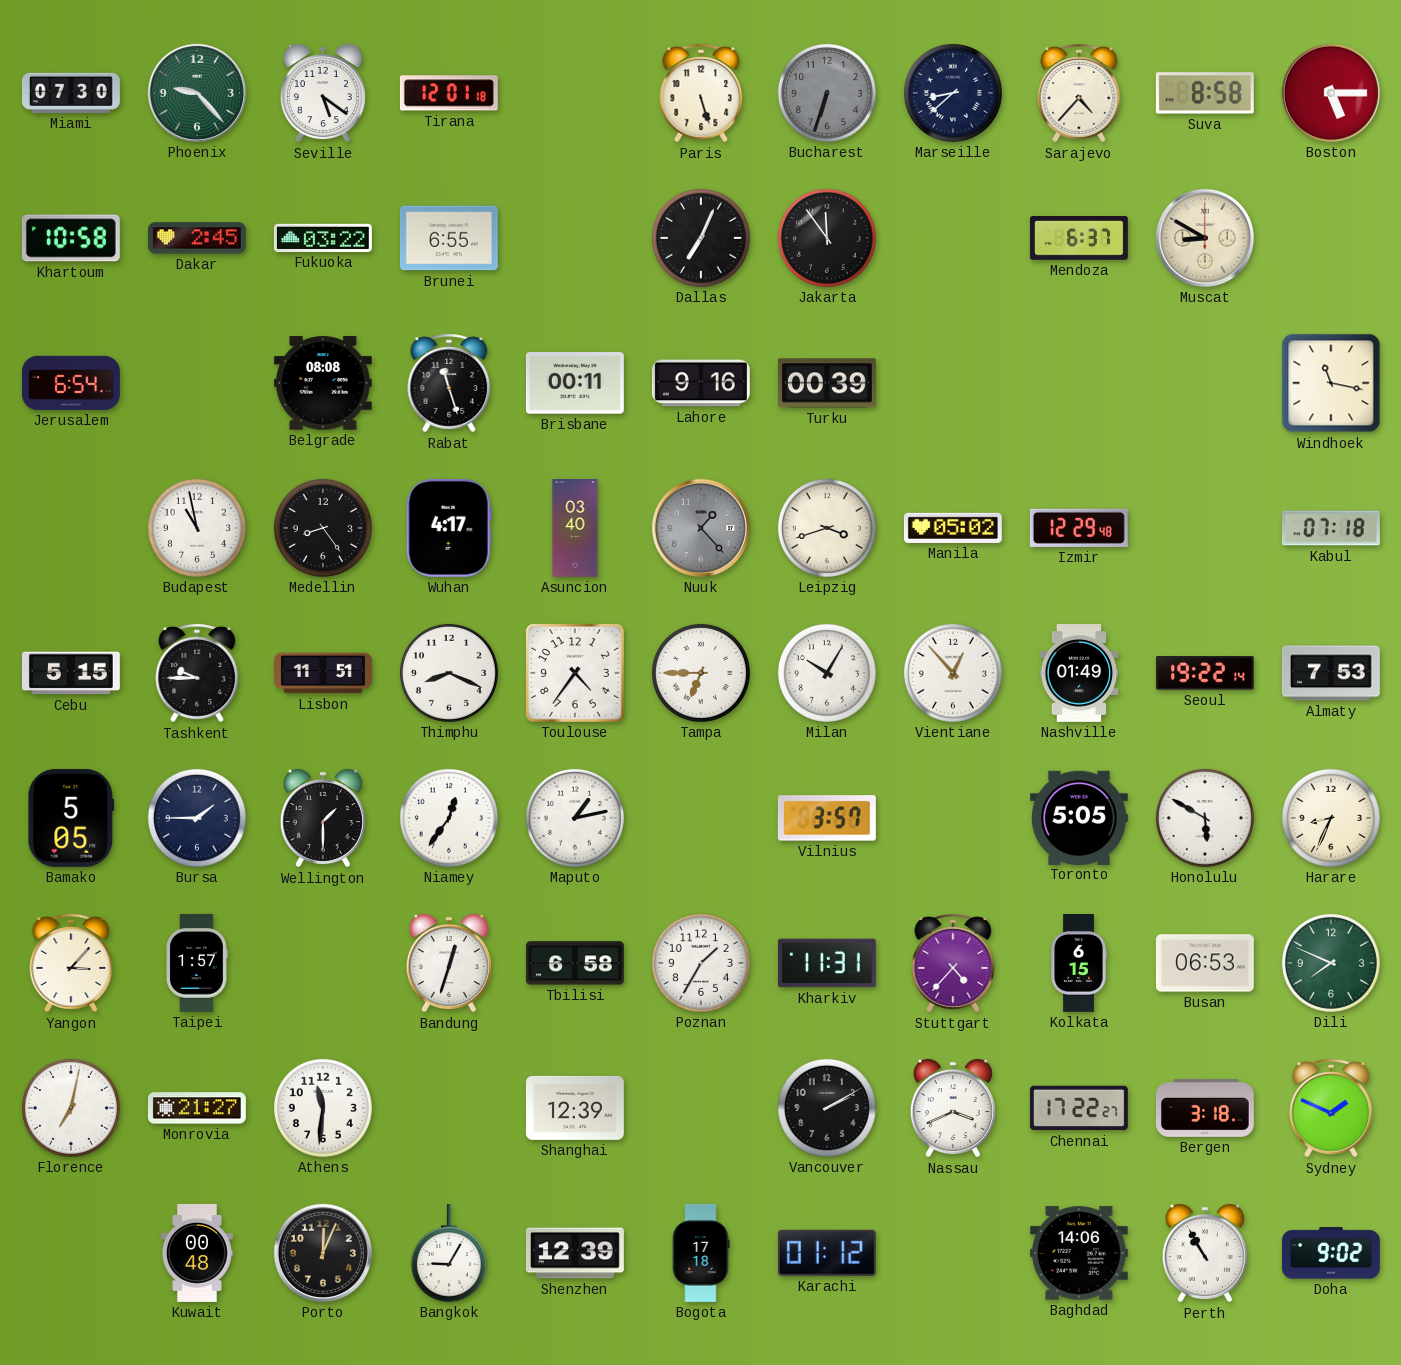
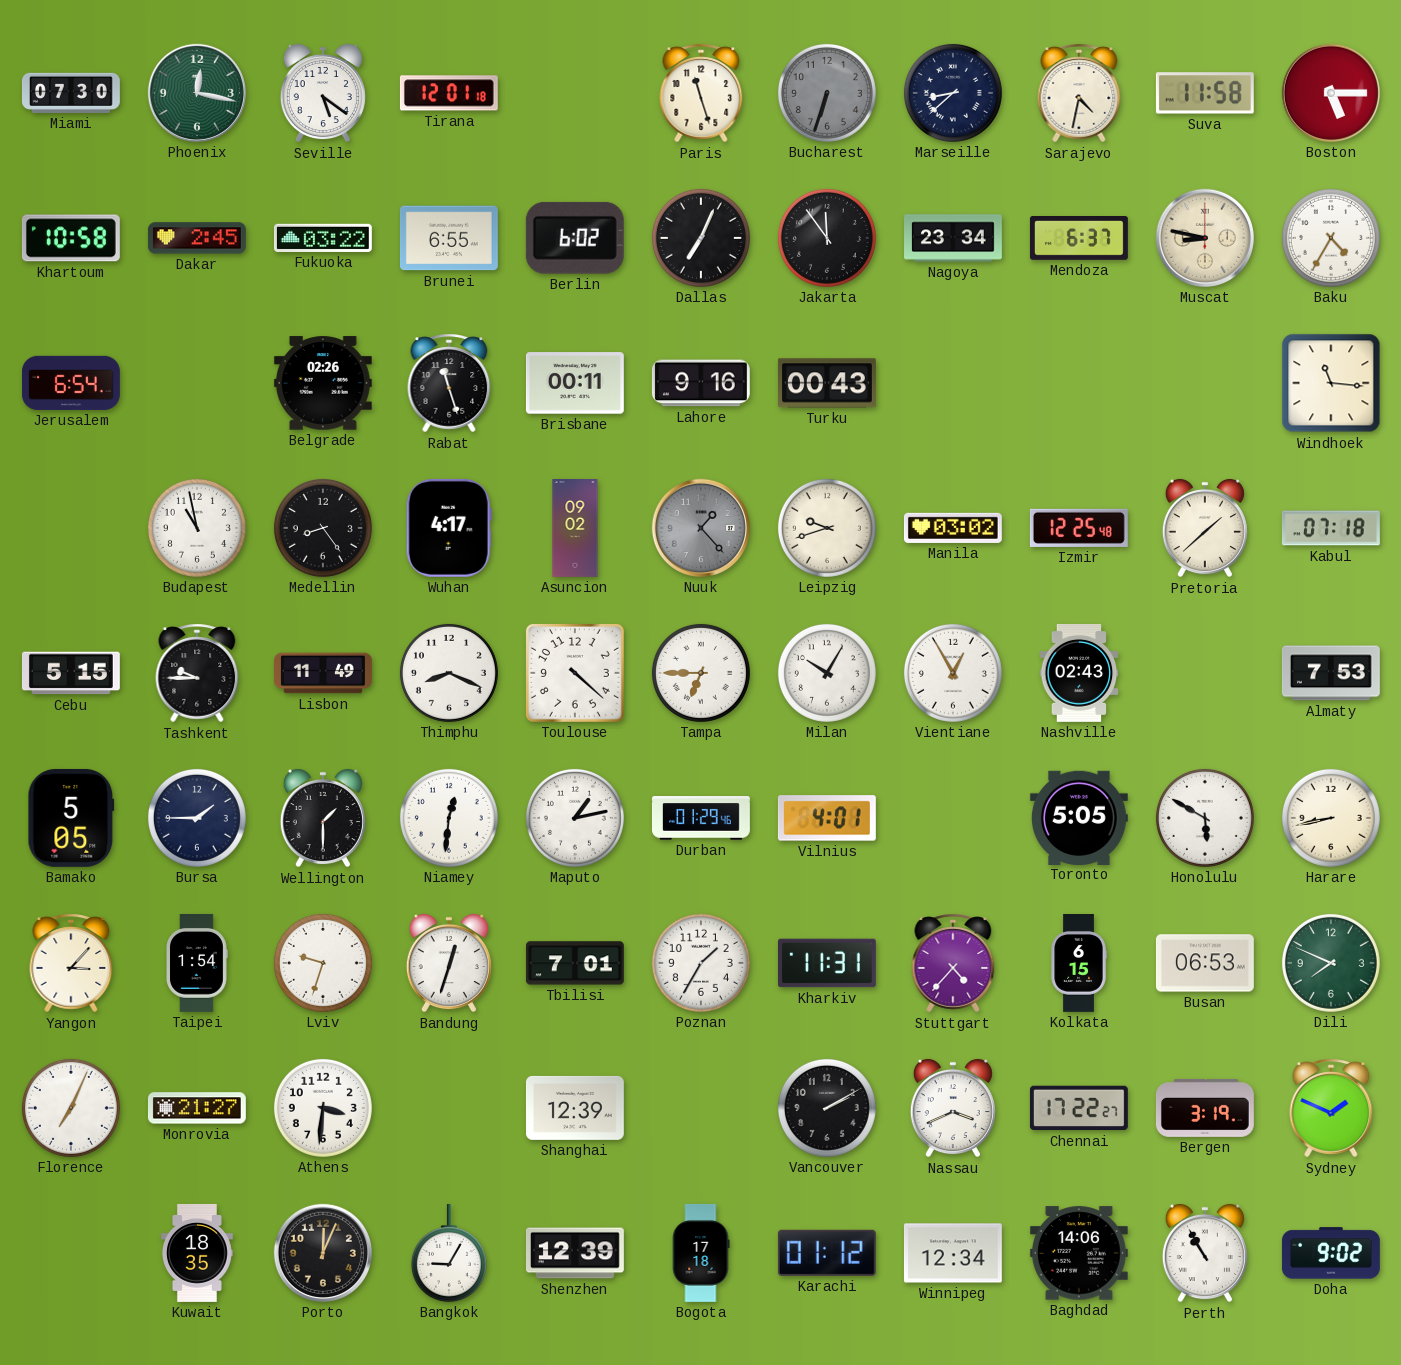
Phoenix: 9:23 -> 12:17
Paris: 5:27 -> 11:27
Sarajevo: 4:37 -> 4:32
Suva: 8:58 -> 11:58
Berlin: none -> 6:02
Nagoya: none -> 23:34
Muscat: 8:50 -> 8:47
Baku: none -> 4:35
Belgrade: 08:08 -> 02:26
Turku: 00:39 -> 00:43
Windhoek: 11:17 -> 11:16
Asuncion: 03:40 -> 09:02
Leipzig: 3:42 -> 9:42
Manila: 05:02 -> 03:02
Izmir: 12:29 -> 12:25
Pretoria: none -> 1:38
Lisbon: 11:51 -> 11:49
Toulouse: 4:36 -> 4:22
Vientiane: 12:53 -> 12:55
Nashville: 01:49 -> 02:43
Seoul: 19:22 -> none
Niamey: 12:36 -> 12:31
Durban: none -> 01:29
Vilnius: 3:57 -> 4:01
Harare: 8:34 -> 8:43
Taipei: 1:57 -> 1:54
Lviv: none -> 9:33
Tbilisi: 6:58 -> 7:01
Florence: 7:02 -> 7:04
Athens: 11:31 -> 3:31
Bergen: 3:18 -> 3:19
Kuwait: 00:48 -> 18:35
Winnipeg: none -> 12:34
